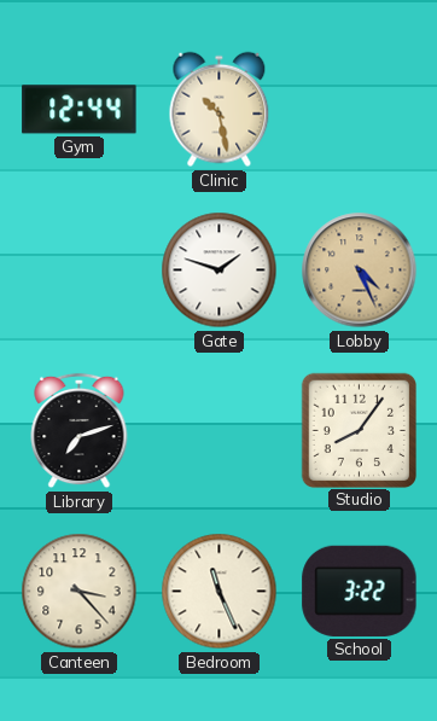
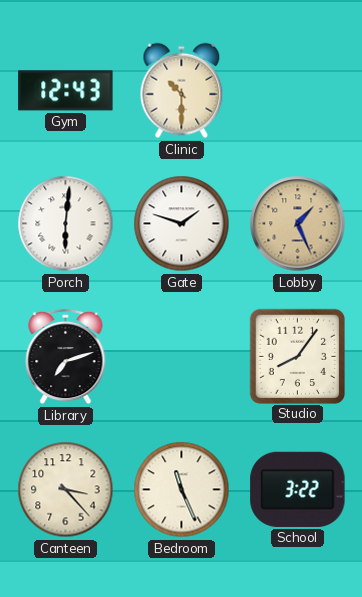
Gym: 12:44 -> 12:43
Clinic: 10:28 -> 10:30
Porch: none -> 6:01
Lobby: 4:26 -> 1:26
